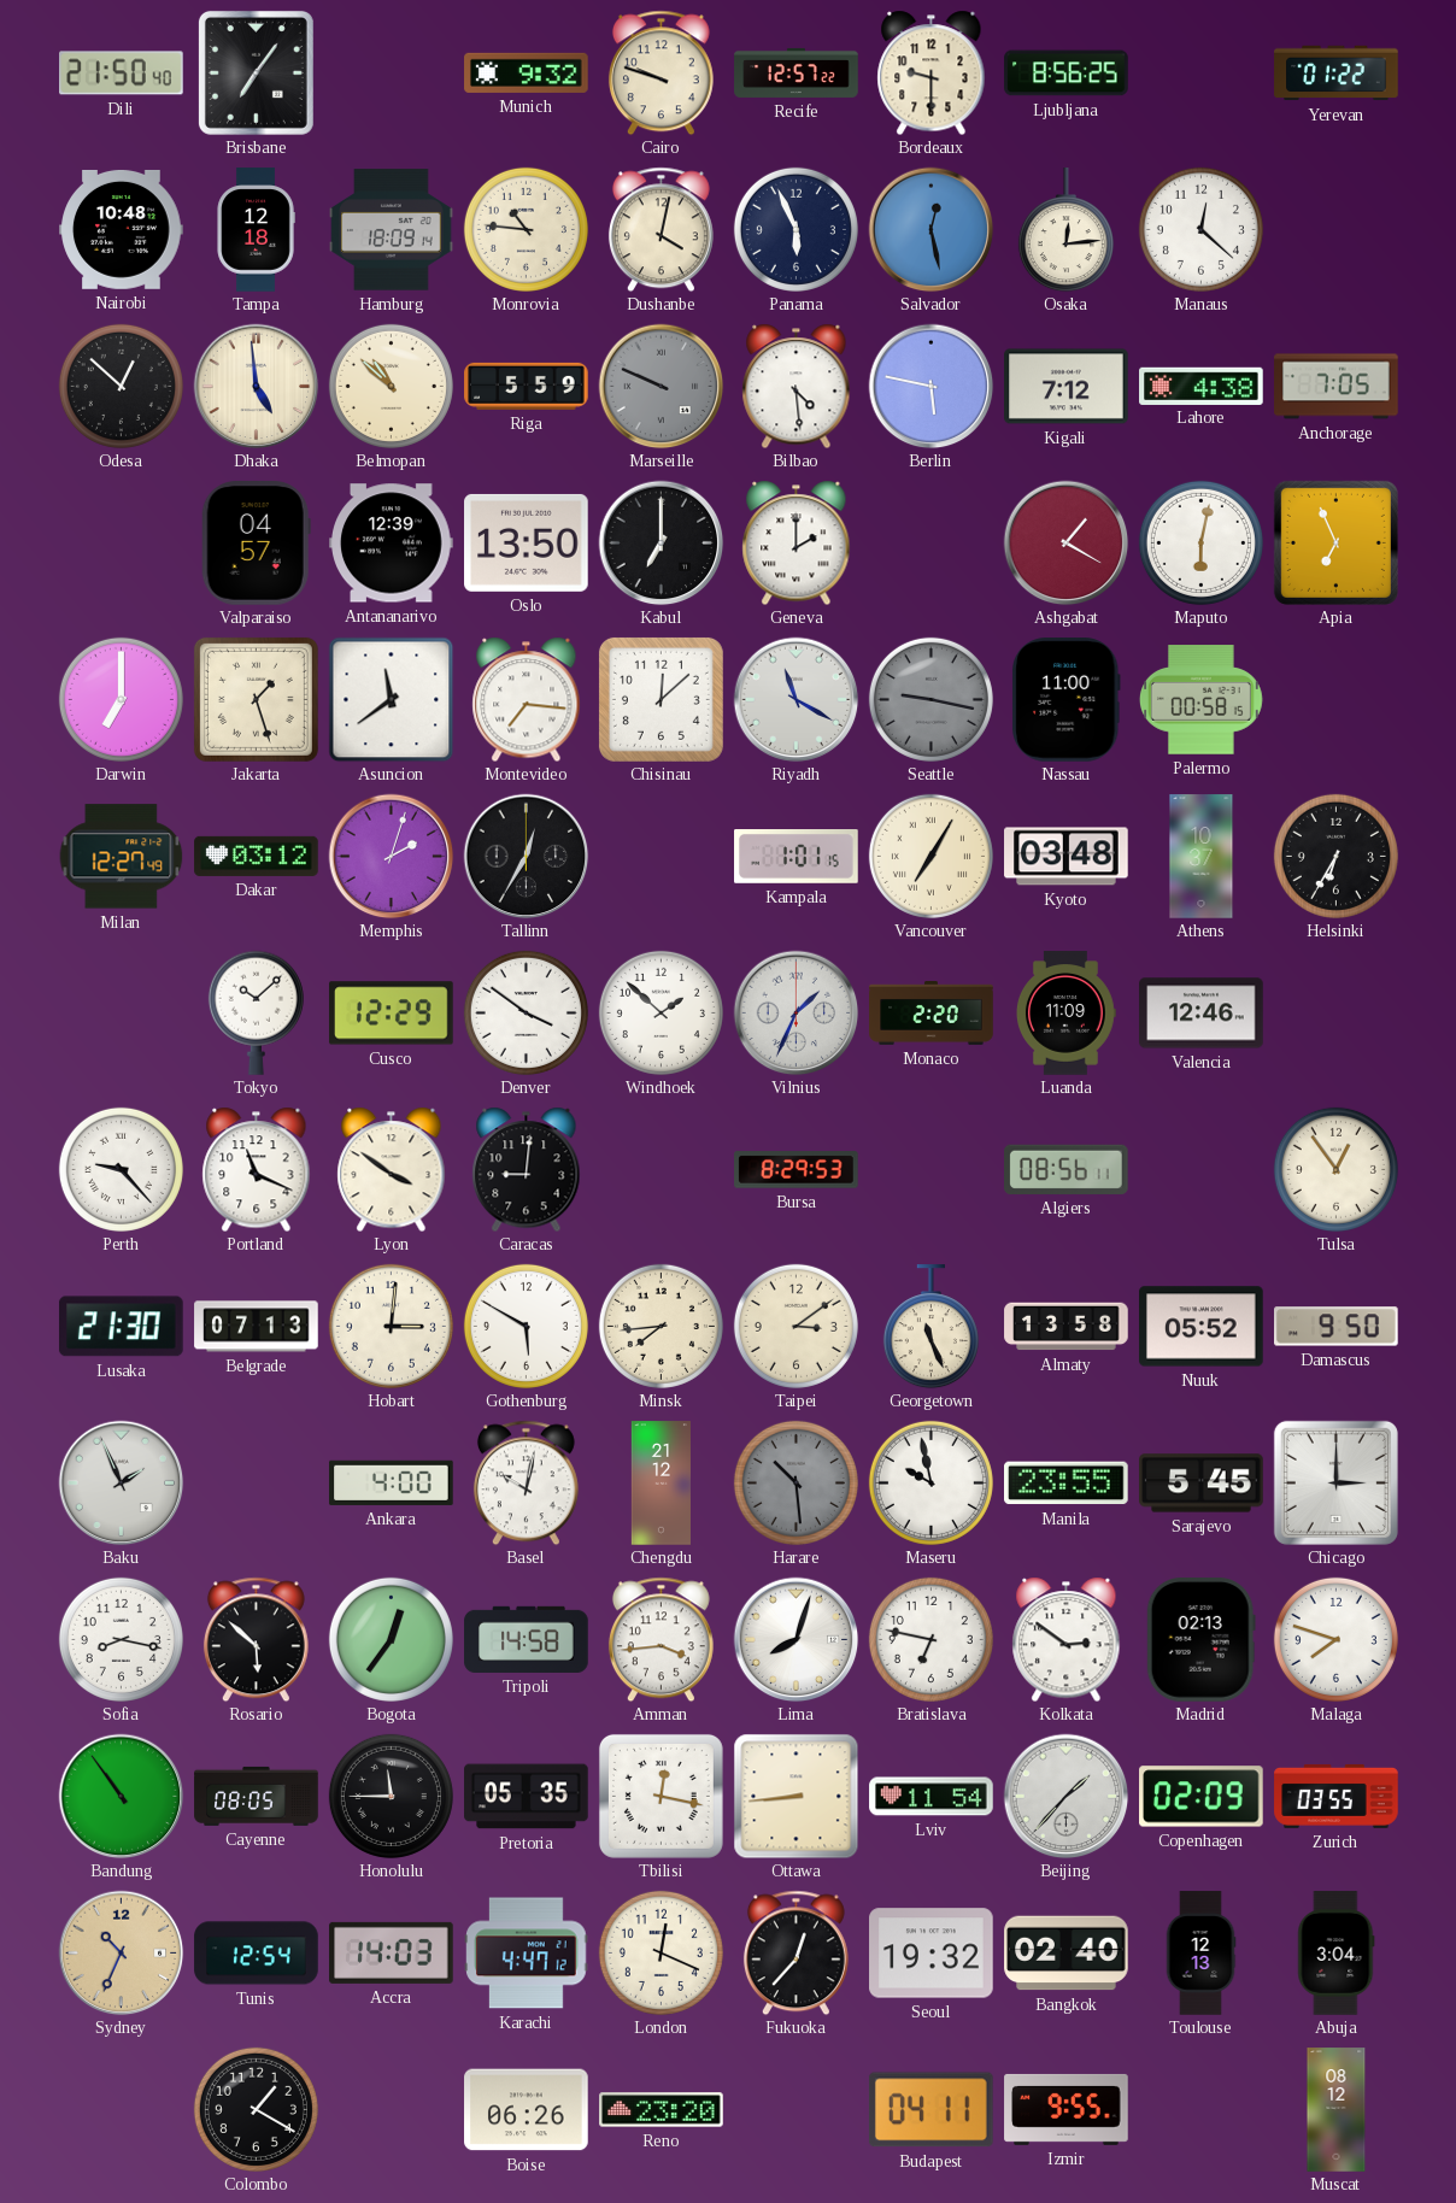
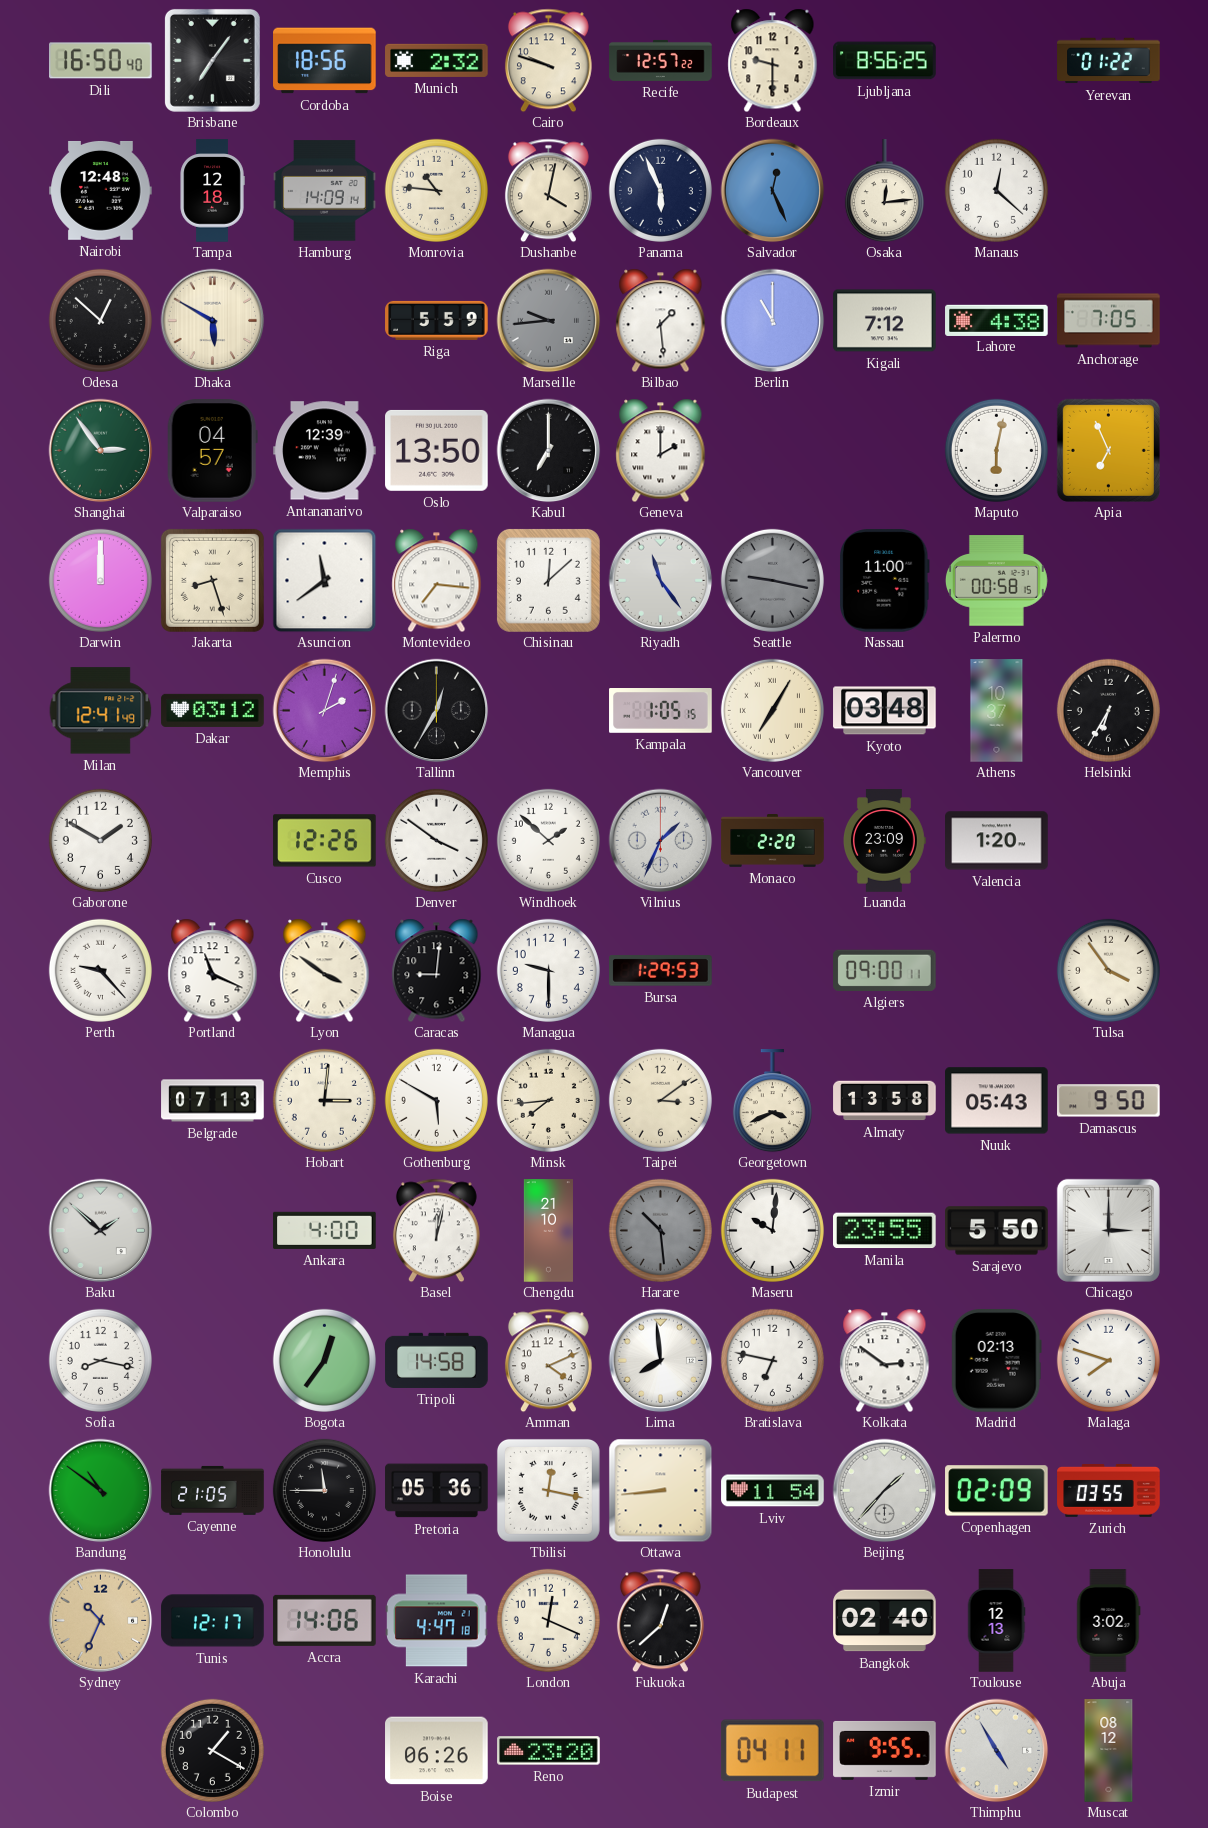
Dili: 21:50 -> 16:50
Cordoba: none -> 18:56
Munich: 9:32 -> 2:32
Nairobi: 10:48 -> 12:48
Hamburg: 18:09 -> 14:09
Salvador: 12:28 -> 12:26
Dhaka: 4:59 -> 5:50
Belmopan: 10:52 -> none
Marseille: 9:49 -> 9:44
Bilbao: 4:29 -> 1:29
Berlin: 5:47 -> 11:00
Shanghai: none -> 2:54
Ashgabat: 1:20 -> none
Darwin: 7:00 -> 12:00
Jakarta: 1:27 -> 8:27
Riyadh: 11:20 -> 11:24
Milan: 12:27 -> 12:41
Kampala: 1:01 -> 1:05
Gaborone: none -> 1:50
Tokyo: 10:08 -> none
Cusco: 12:29 -> 12:26
Luanda: 11:09 -> 23:09
Valencia: 12:46 -> 1:20
Managua: none -> 9:30
Bursa: 8:29 -> 1:29
Algiers: 08:56 -> 09:00
Tulsa: 12:54 -> 3:54
Lusaka: 21:30 -> none
Georgetown: 11:26 -> 3:41
Nuuk: 05:52 -> 05:43
Baku: 1:56 -> 1:52
Basel: 10:02 -> 12:02
Chengdu: 21:12 -> 21:10
Maseru: 9:58 -> 10:01
Sarajevo: 5:45 -> 5:50
Rosario: 5:52 -> none
Amman: 3:44 -> 4:11
Lima: 8:03 -> 7:59
Bandung: 10:54 -> 10:51
Cayenne: 08:05 -> 21:05
Pretoria: 05:35 -> 05:36
Tunis: 12:54 -> 12:17
Accra: 14:03 -> 14:06
Karachi: 4:47:12 -> 4:47:18
Fukuoka: 12:37 -> 12:38
Seoul: 19:32 -> none
Abuja: 3:04 -> 3:02
Thimphu: none -> 4:55
